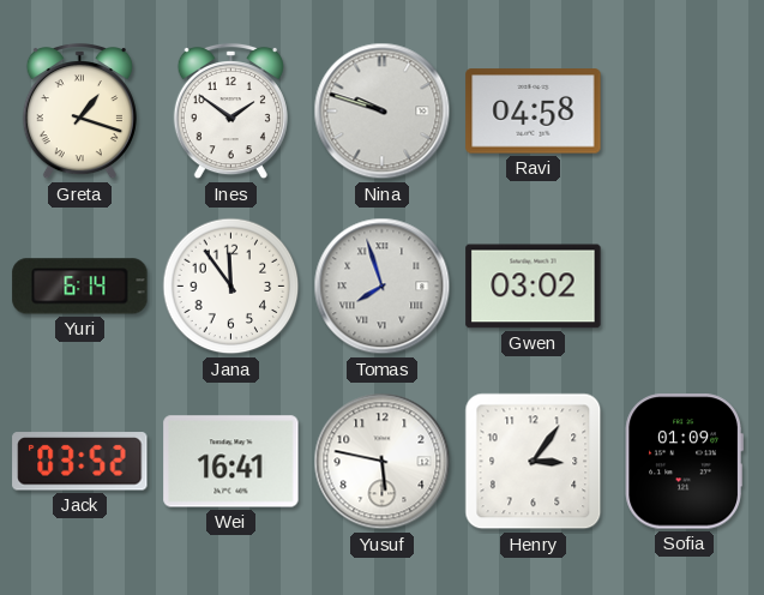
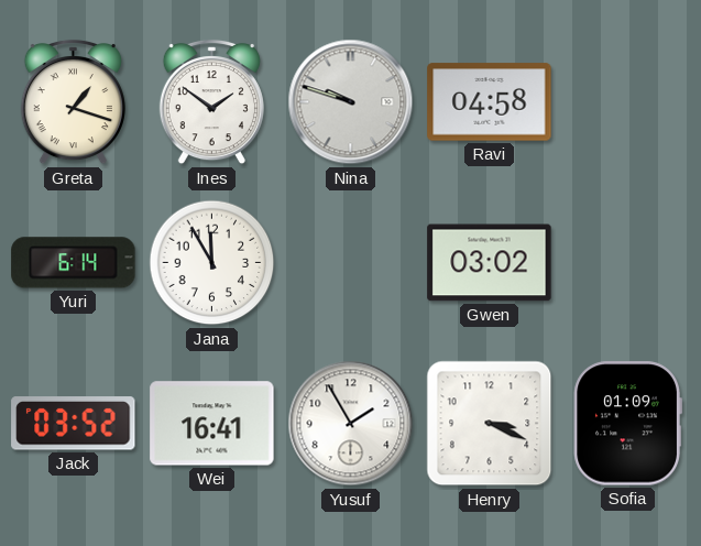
Jana: 11:54 -> 11:55
Tomas: 7:57 -> none
Yusuf: 5:47 -> 1:55
Henry: 3:06 -> 3:19
